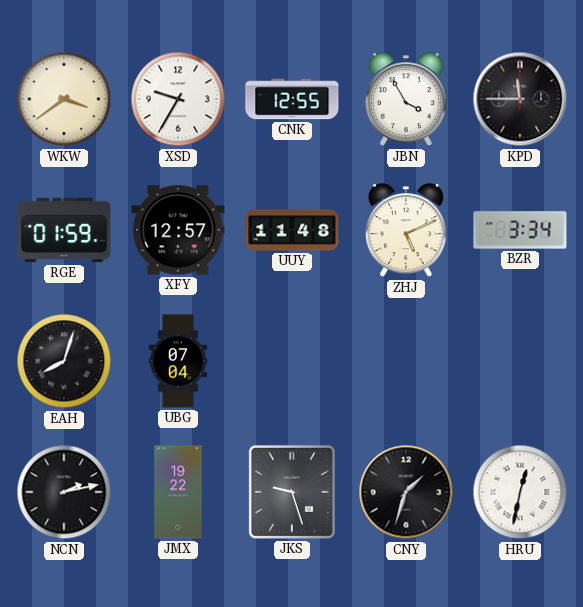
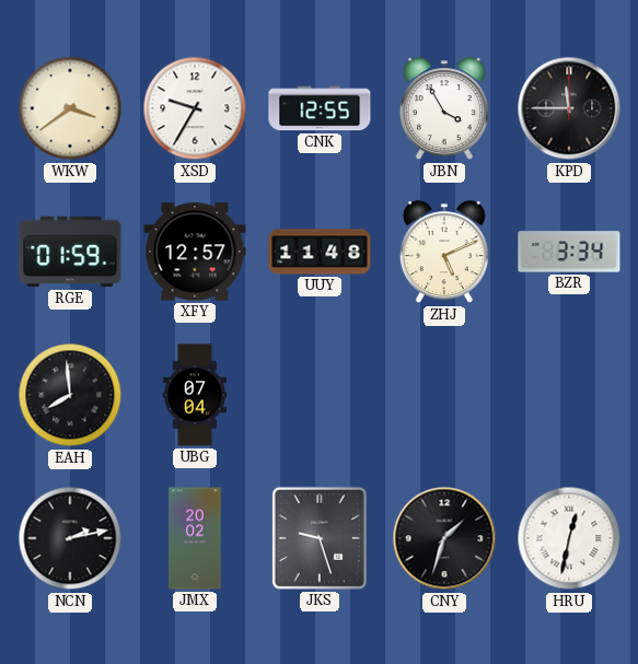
EAH: 8:03 -> 7:59
JMX: 19:22 -> 20:02
